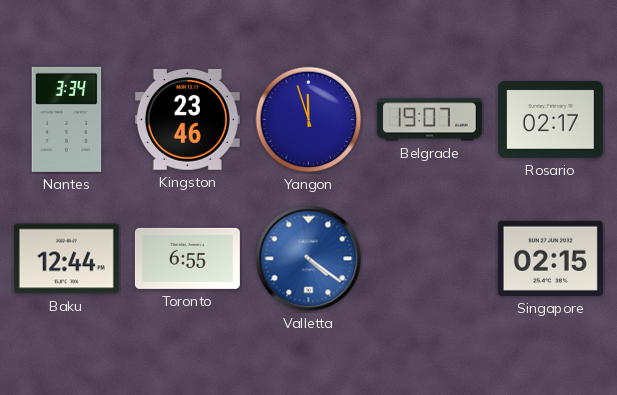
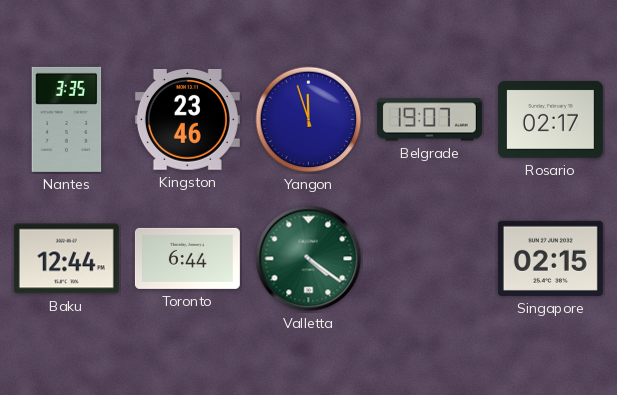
Nantes: 3:34 -> 3:35
Toronto: 6:55 -> 6:44
Valletta dial: blue -> green
